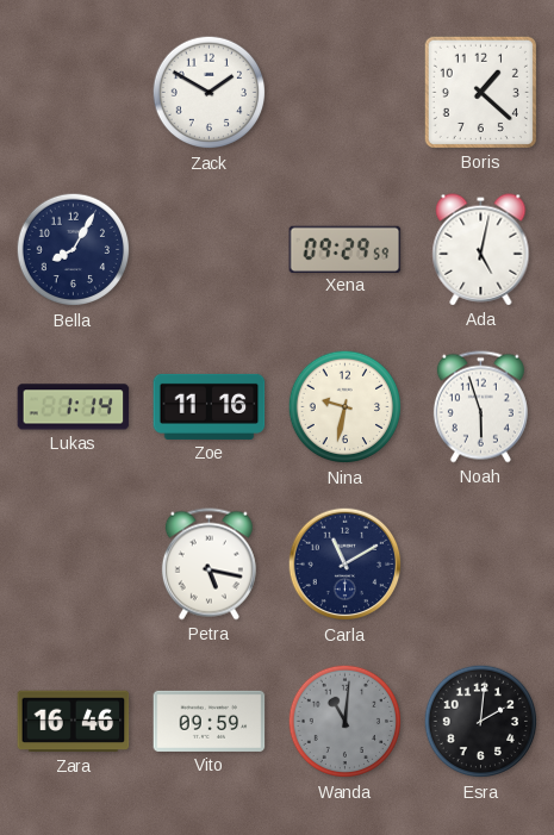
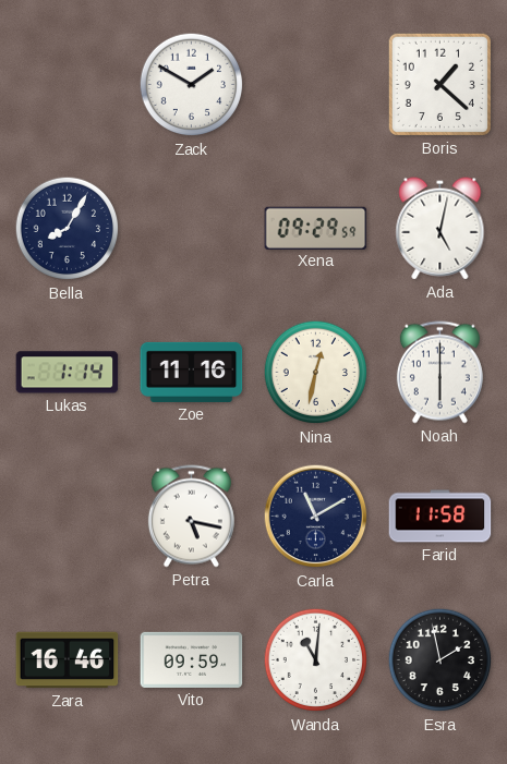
Nina: 9:32 -> 12:32
Noah: 5:57 -> 6:00
Farid: none -> 11:58
Wanda dial: grey -> white
Esra: 2:01 -> 1:58
